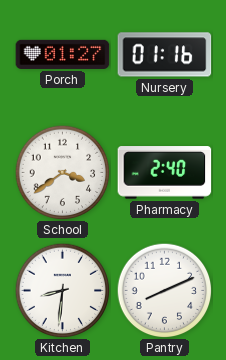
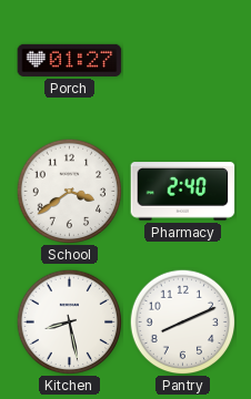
Nursery: 01:16 -> none
Kitchen: 8:31 -> 8:28
